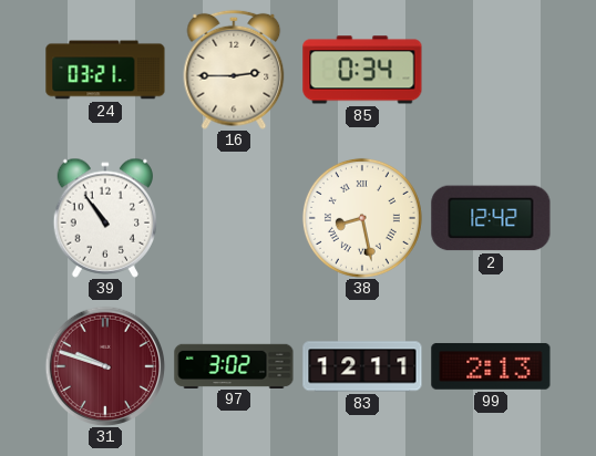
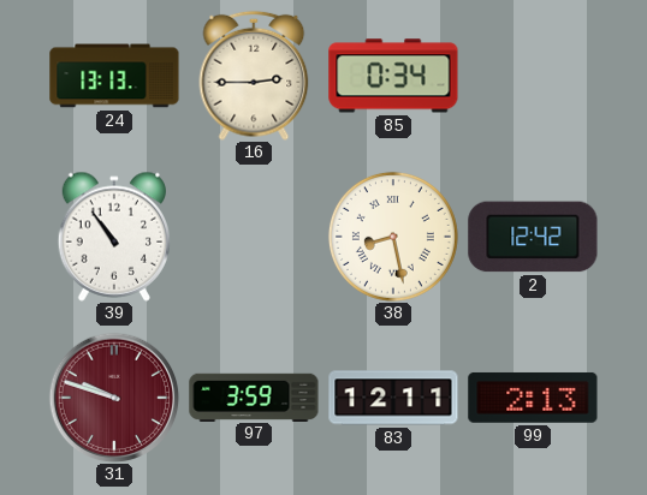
24: 03:21 -> 13:13
97: 3:02 -> 3:59
